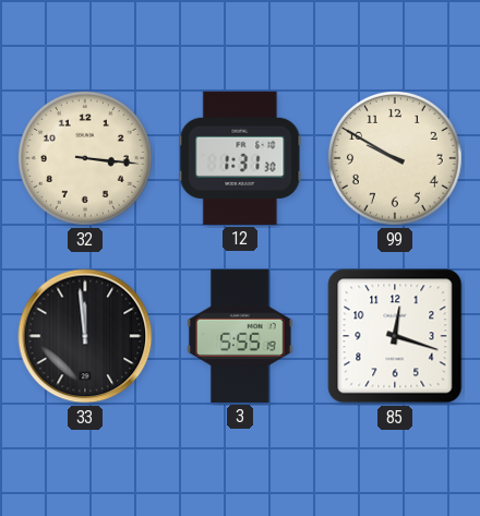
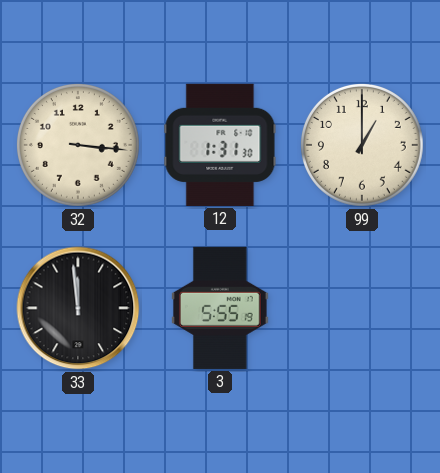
99: 9:50 -> 1:00
85: 12:18 -> none
